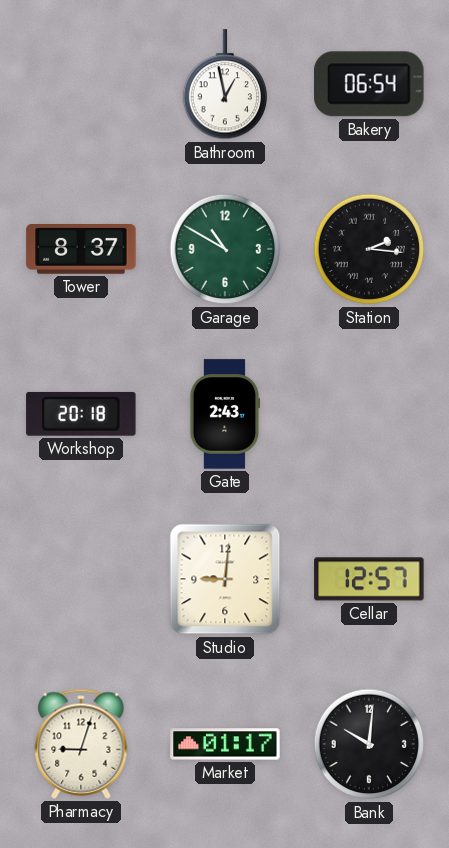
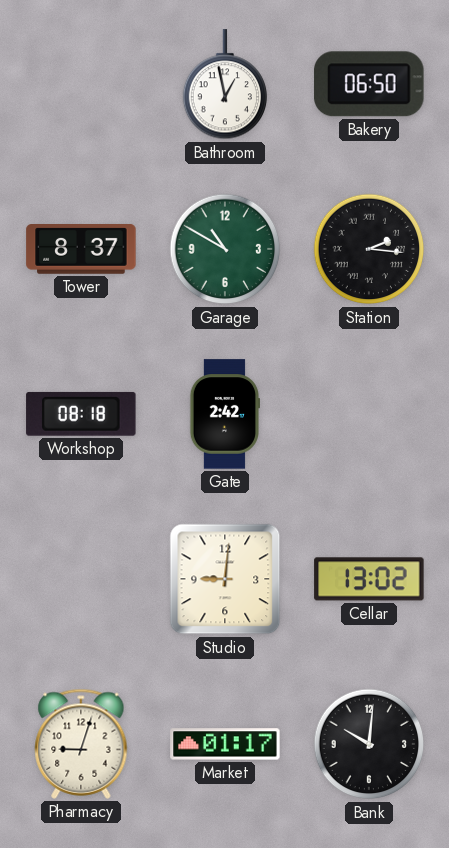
Bakery: 06:54 -> 06:50
Workshop: 20:18 -> 08:18
Gate: 2:43 -> 2:42
Cellar: 12:57 -> 13:02
